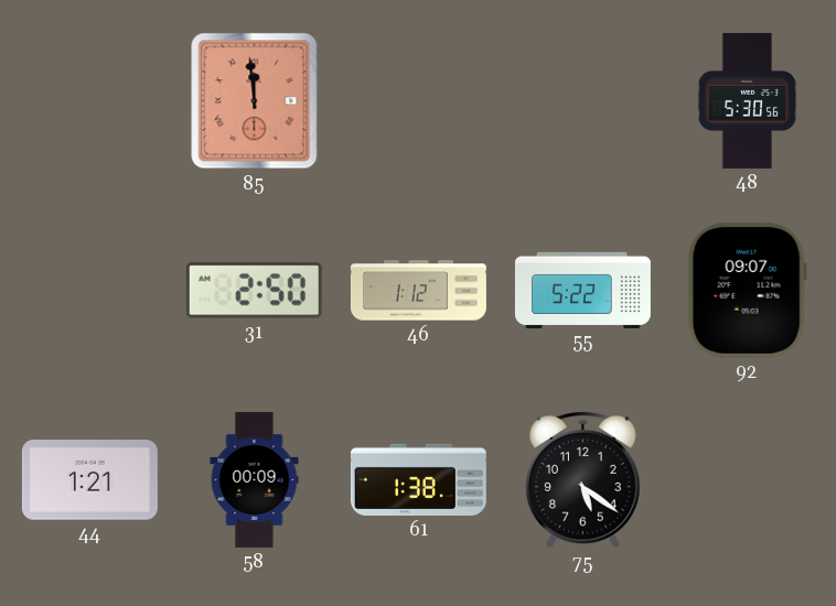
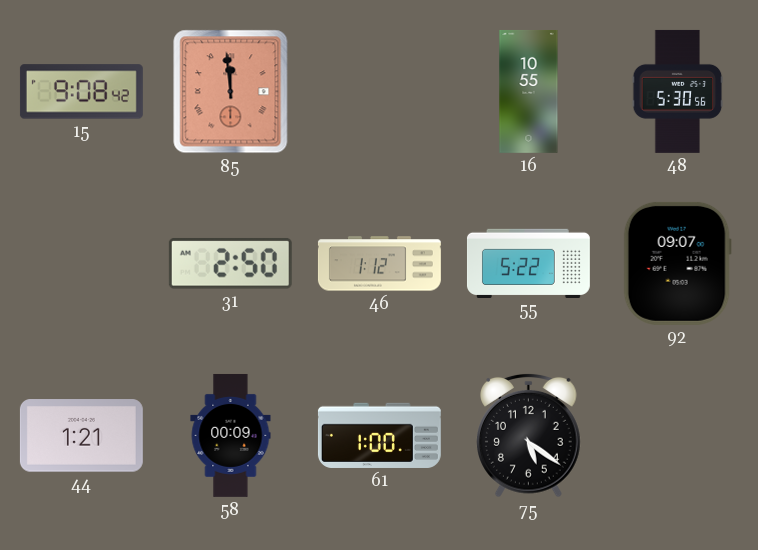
15: none -> 9:08
16: none -> 10:55
61: 1:38 -> 1:00
